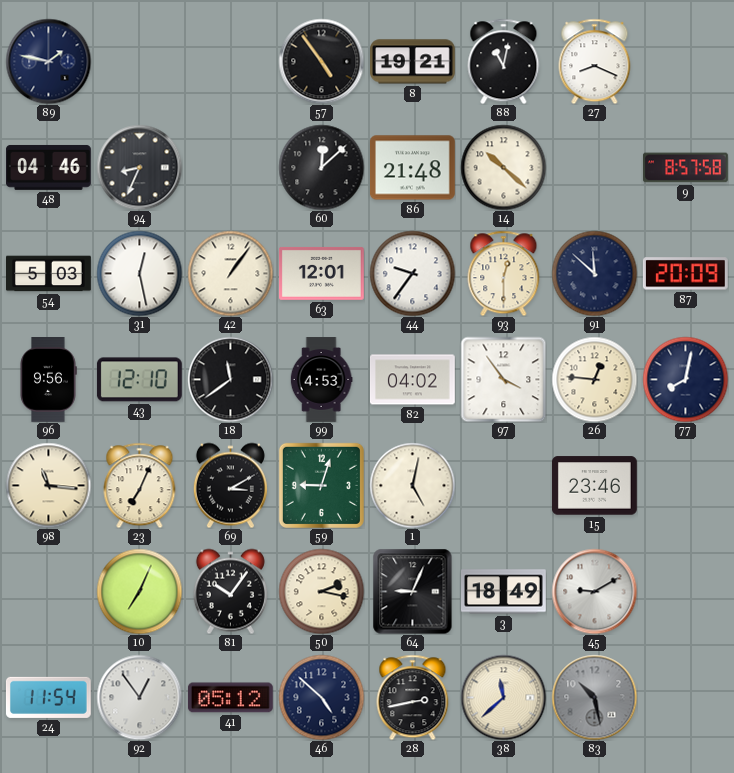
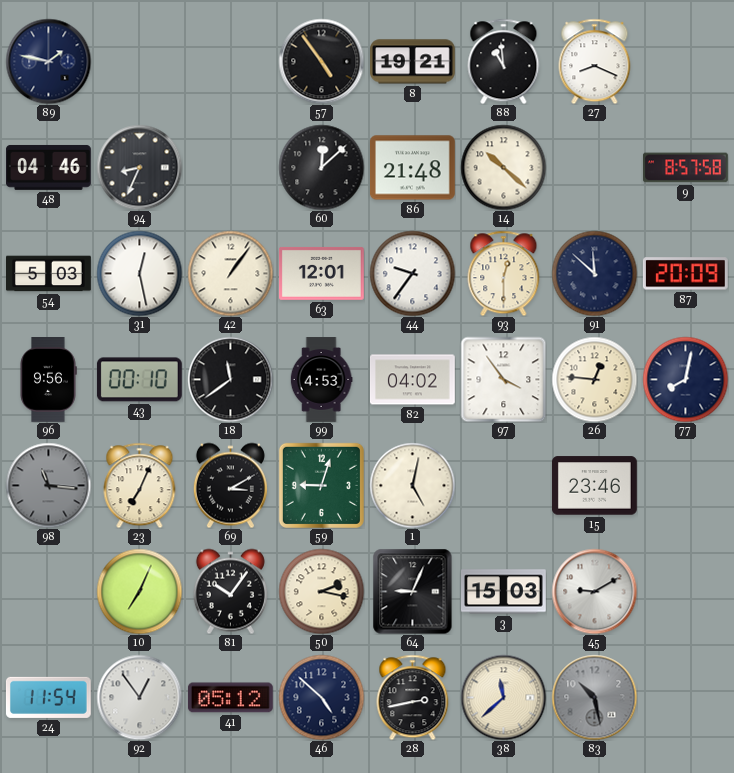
88: 11:02 -> 10:59
43: 12:10 -> 00:10
98 dial: cream -> grey
3: 18:49 -> 15:03
